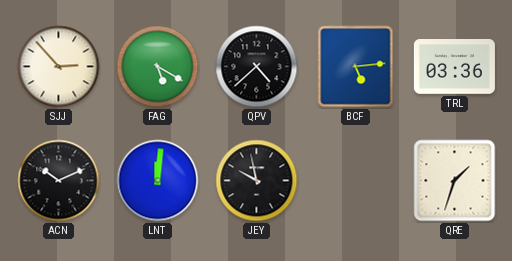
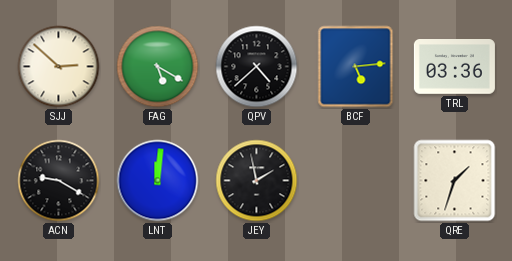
SJJ: 2:53 -> 2:52
ACN: 10:11 -> 9:20
JEY: 9:58 -> 1:58
